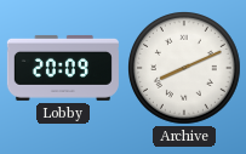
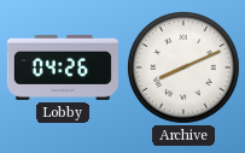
Lobby: 20:09 -> 04:26
